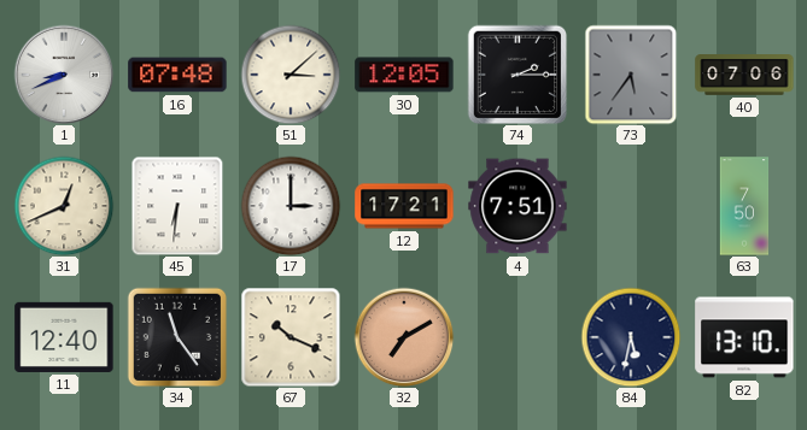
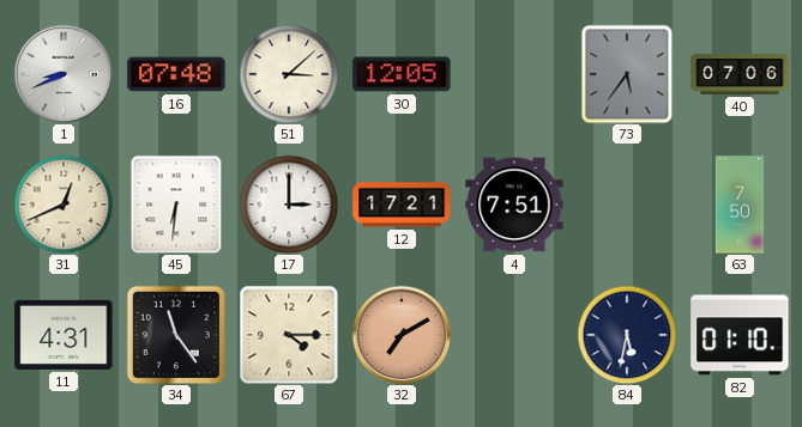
74: 2:15 -> none
11: 12:40 -> 4:31
67: 10:19 -> 4:15
82: 13:10 -> 01:10
